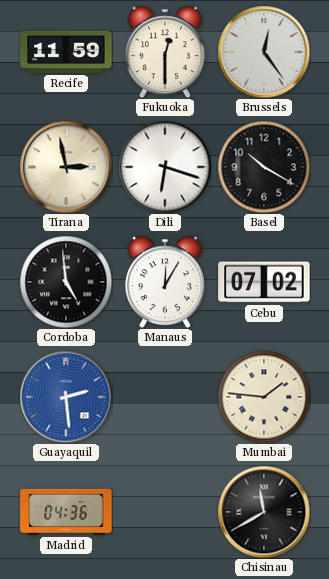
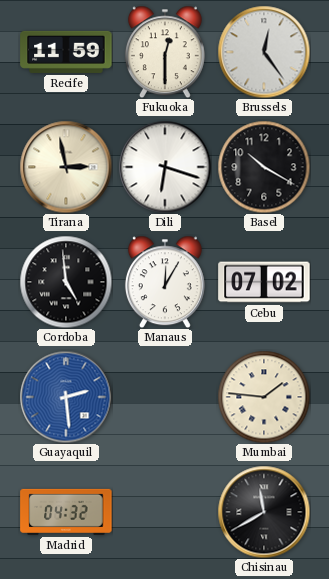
Madrid: 04:36 -> 04:32
